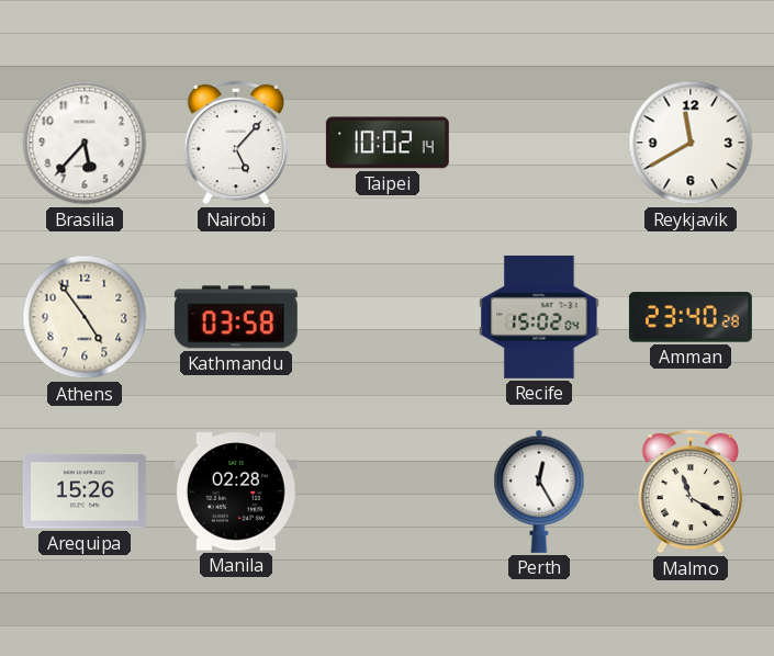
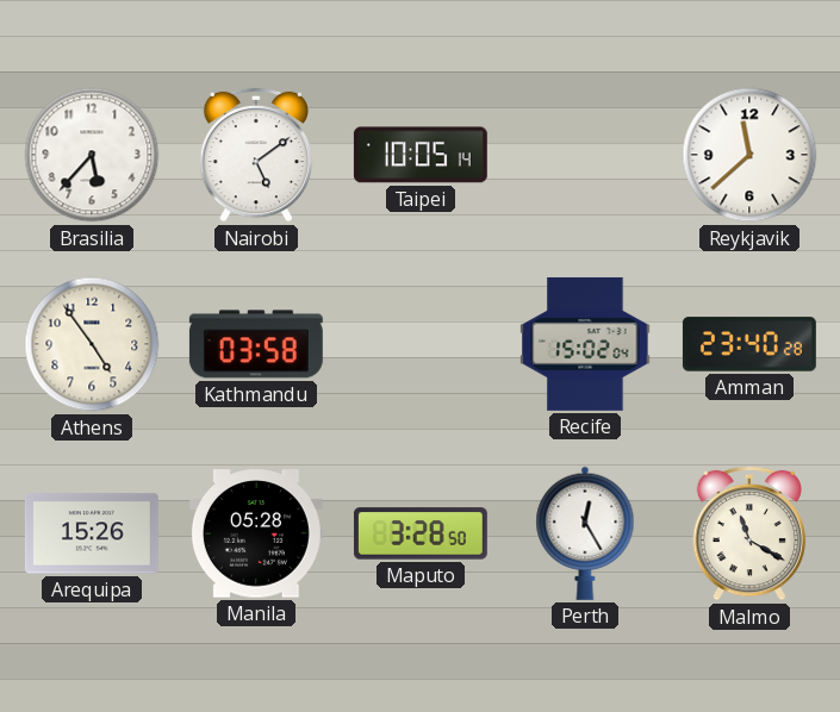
Nairobi: 5:07 -> 5:09
Taipei: 10:02 -> 10:05
Reykjavik: 11:40 -> 11:38
Manila: 02:28 -> 05:28
Maputo: none -> 3:28
